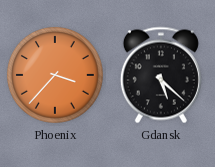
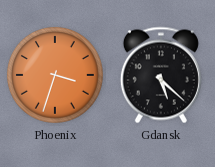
Phoenix: 3:37 -> 3:33
